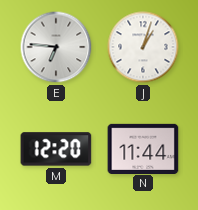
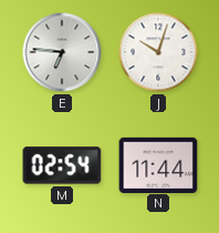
J: 1:03 -> 10:03
M: 12:20 -> 02:54
